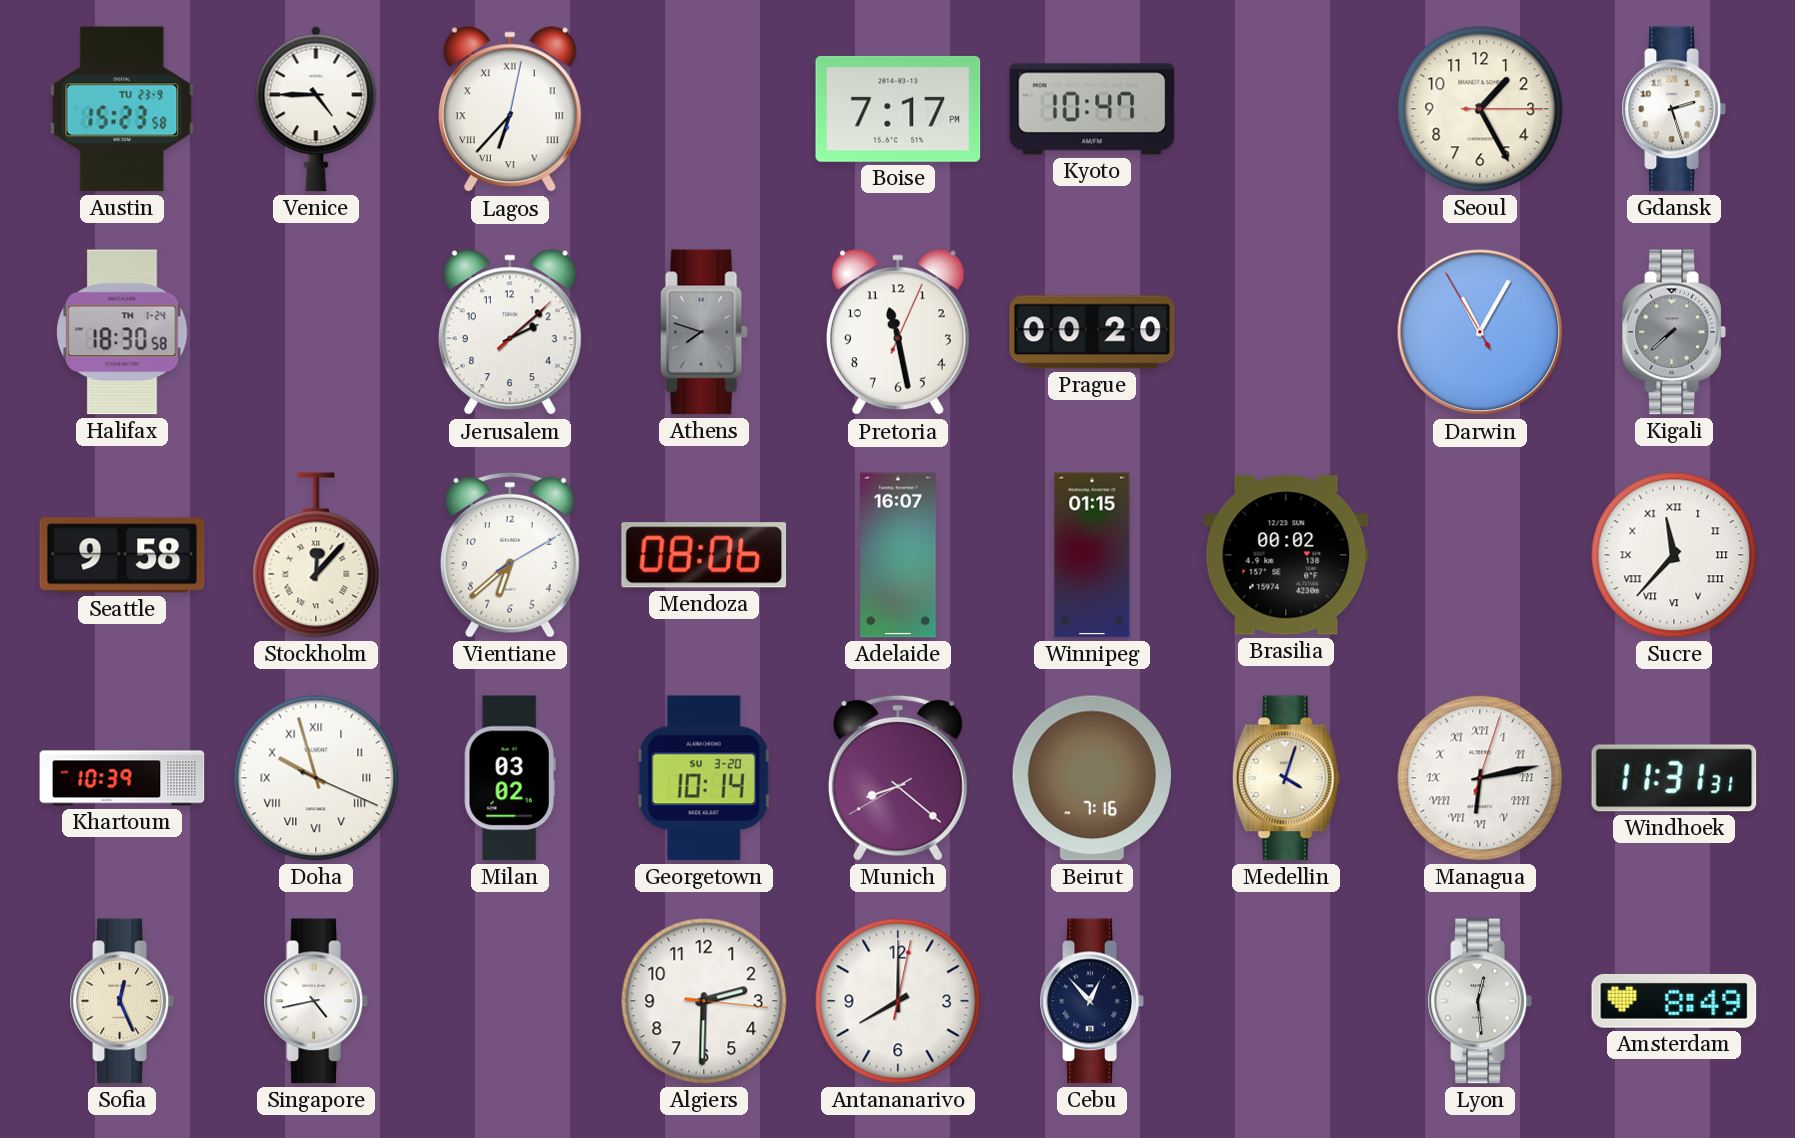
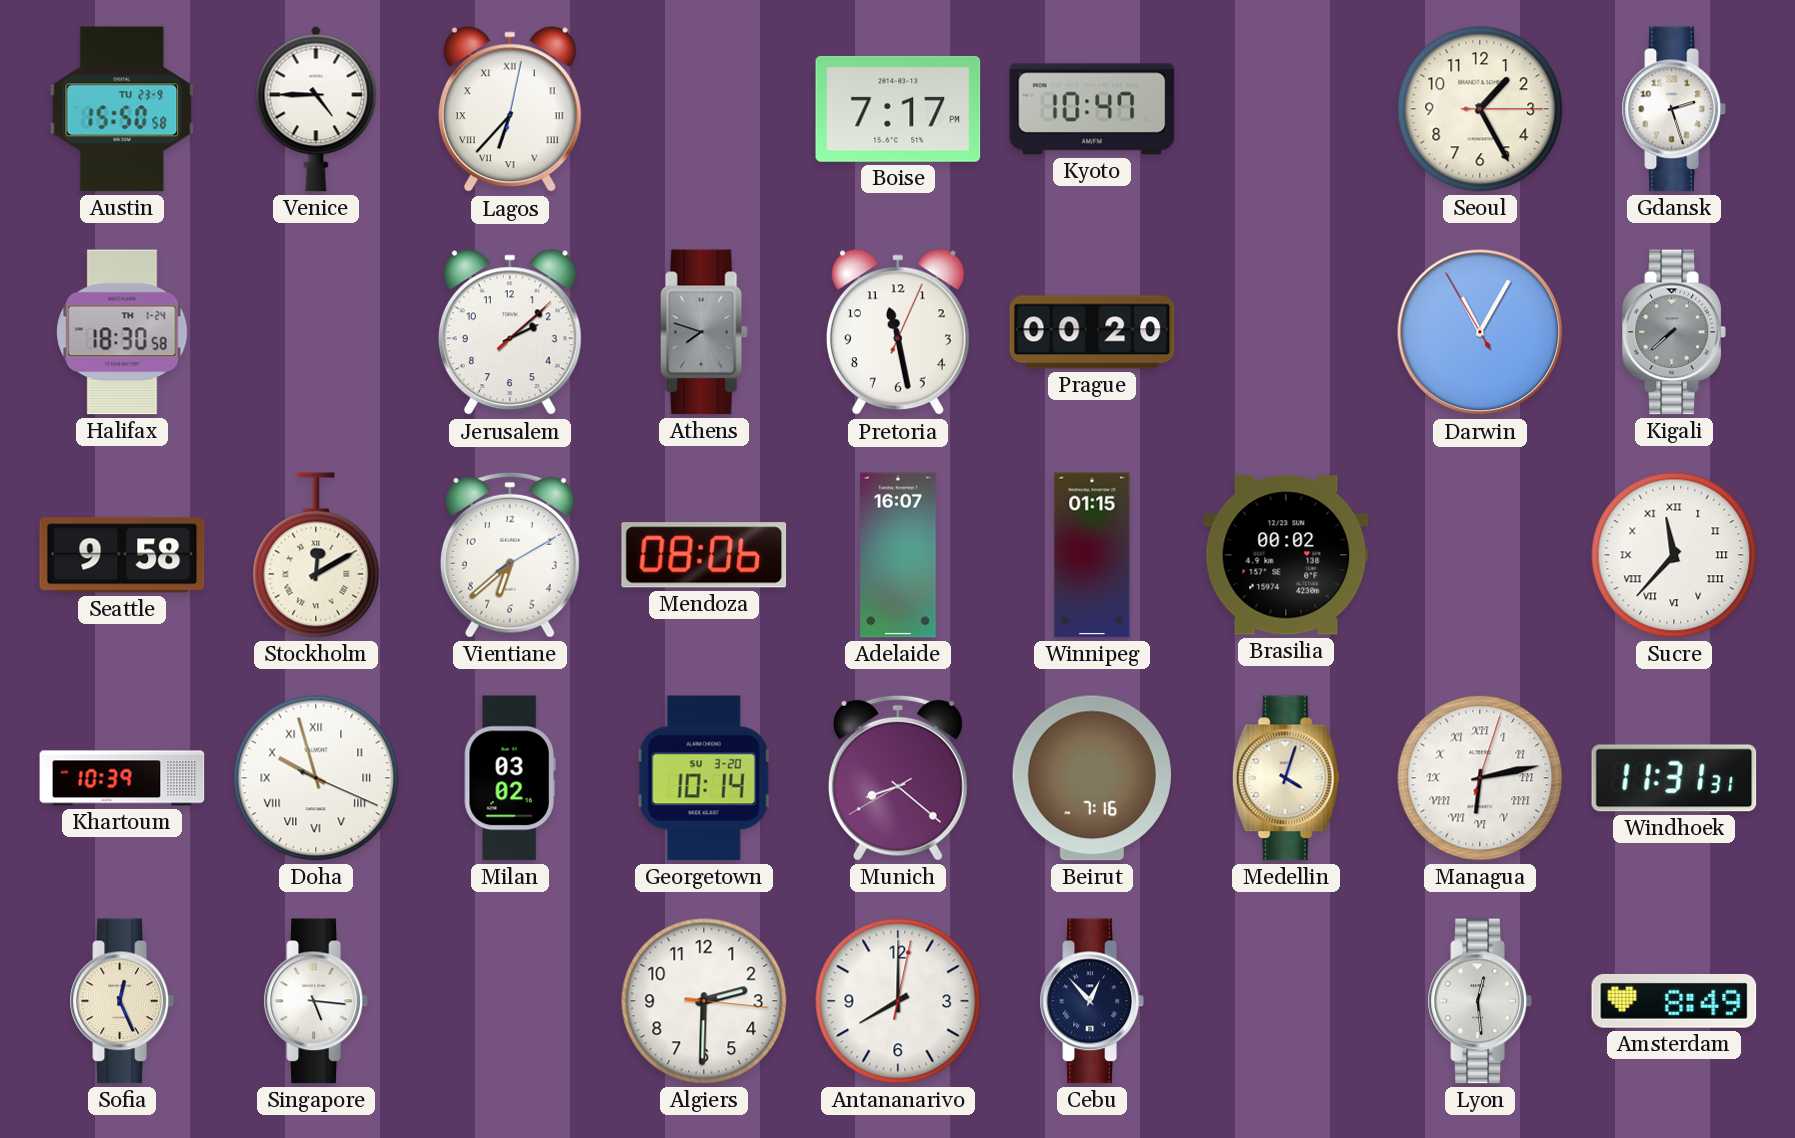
Austin: 15:23 -> 15:50
Stockholm: 12:07 -> 12:10
Singapore: 4:43 -> 5:16
